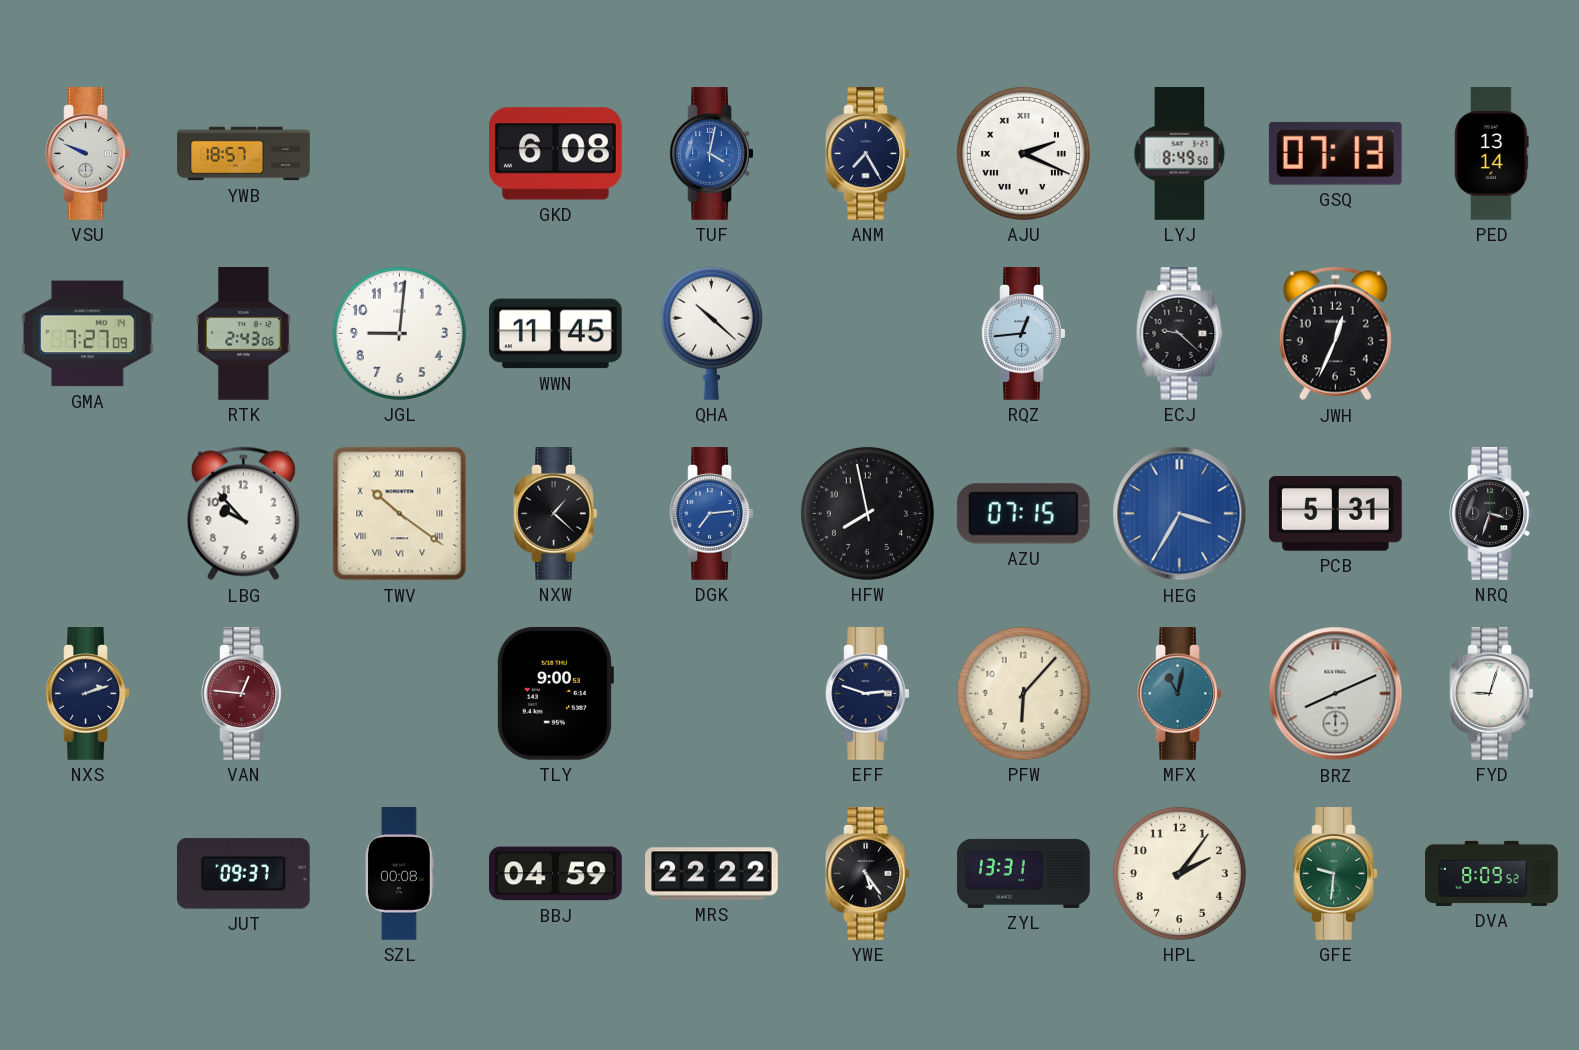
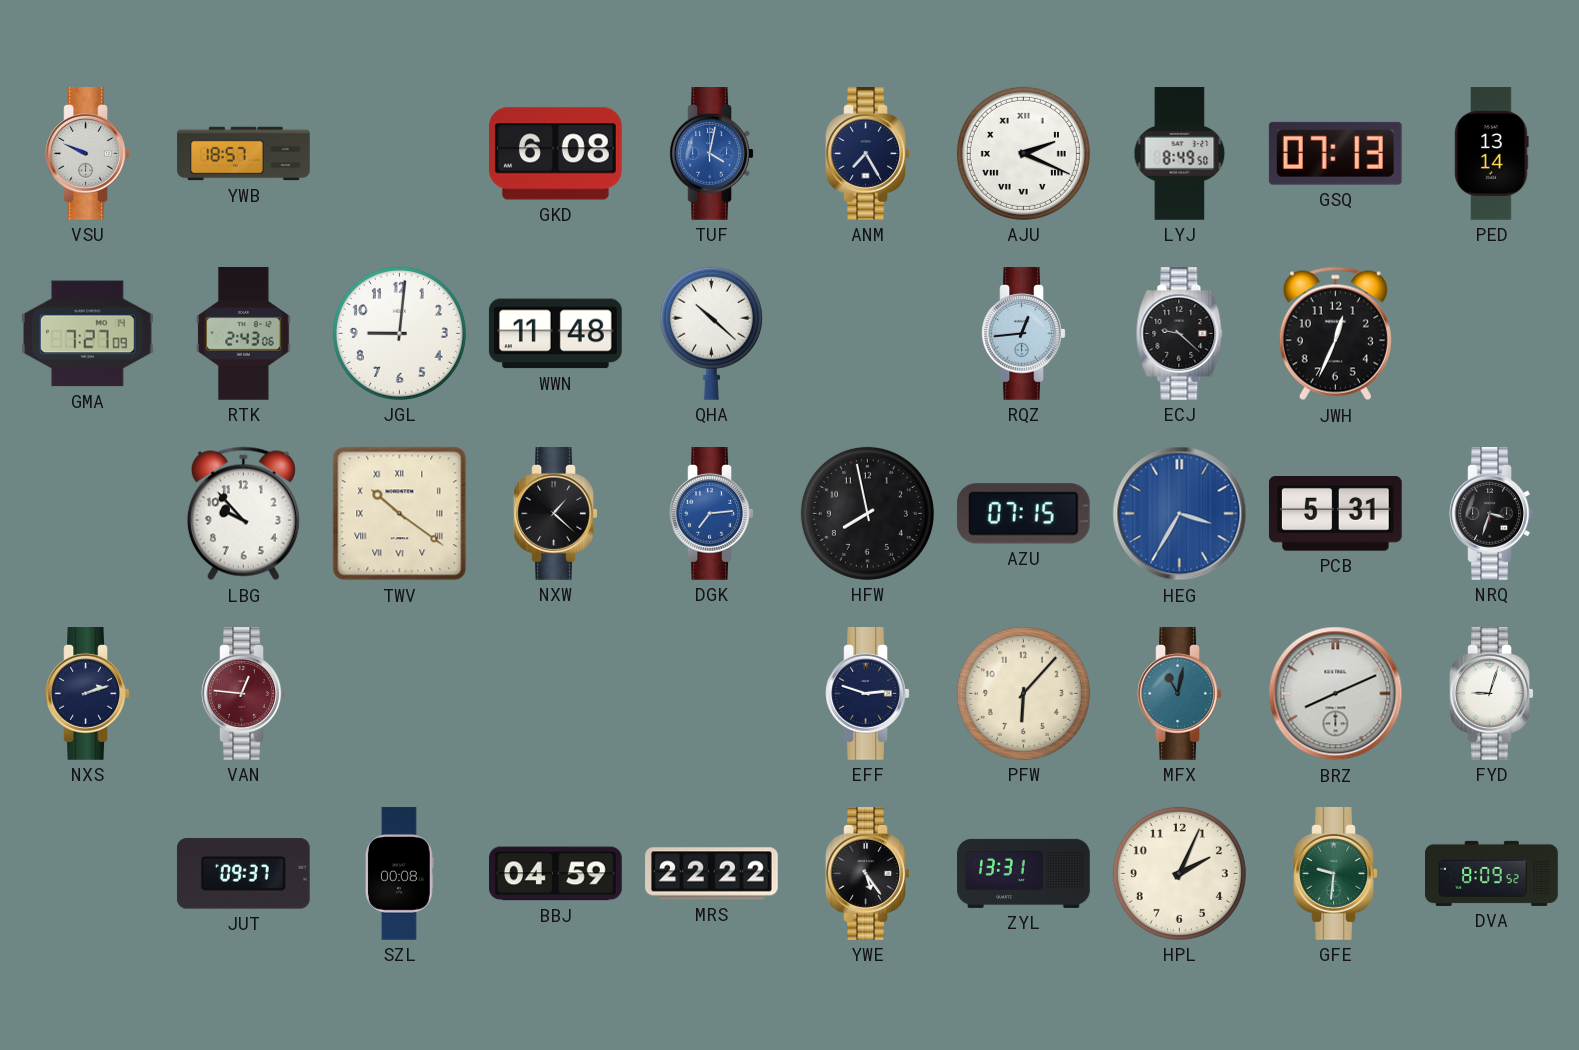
WWN: 11:45 -> 11:48
TLY: 9:00 -> none
HPL: 2:06 -> 2:04
